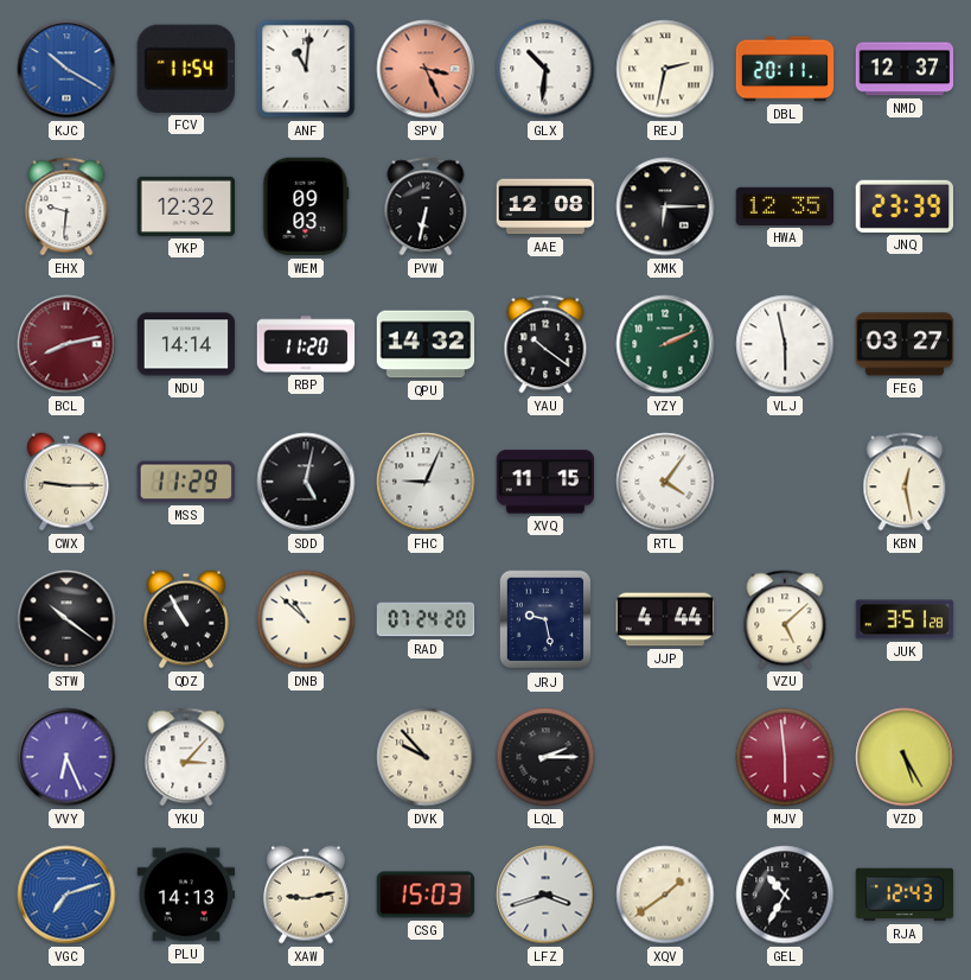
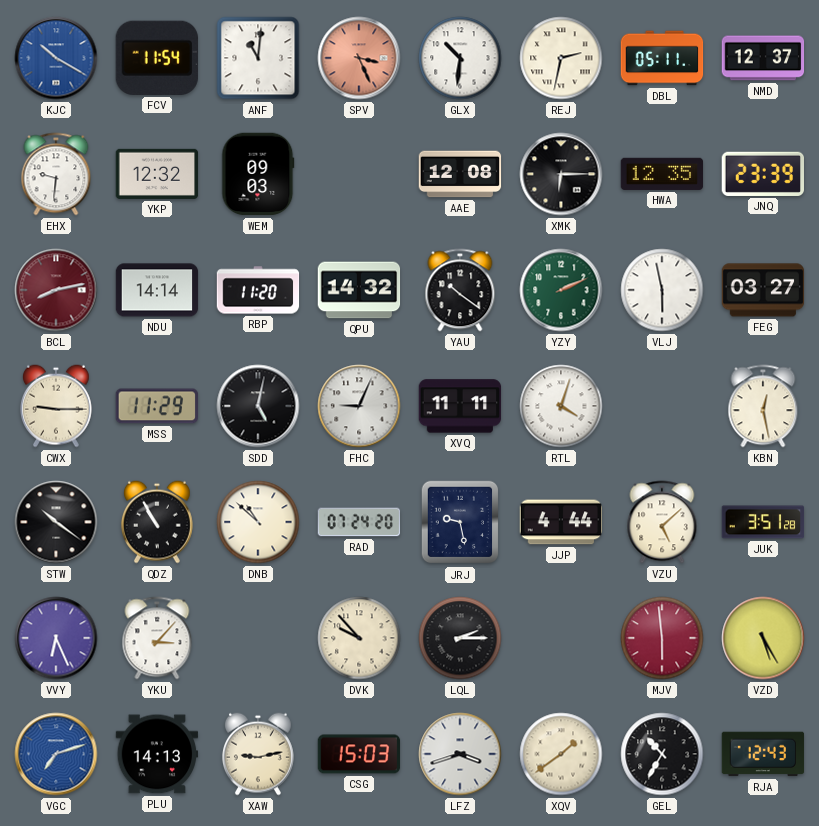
DBL: 20:11 -> 05:11
PVW: 6:32 -> none
XVQ: 11:15 -> 11:11
RTL: 4:06 -> 4:03
